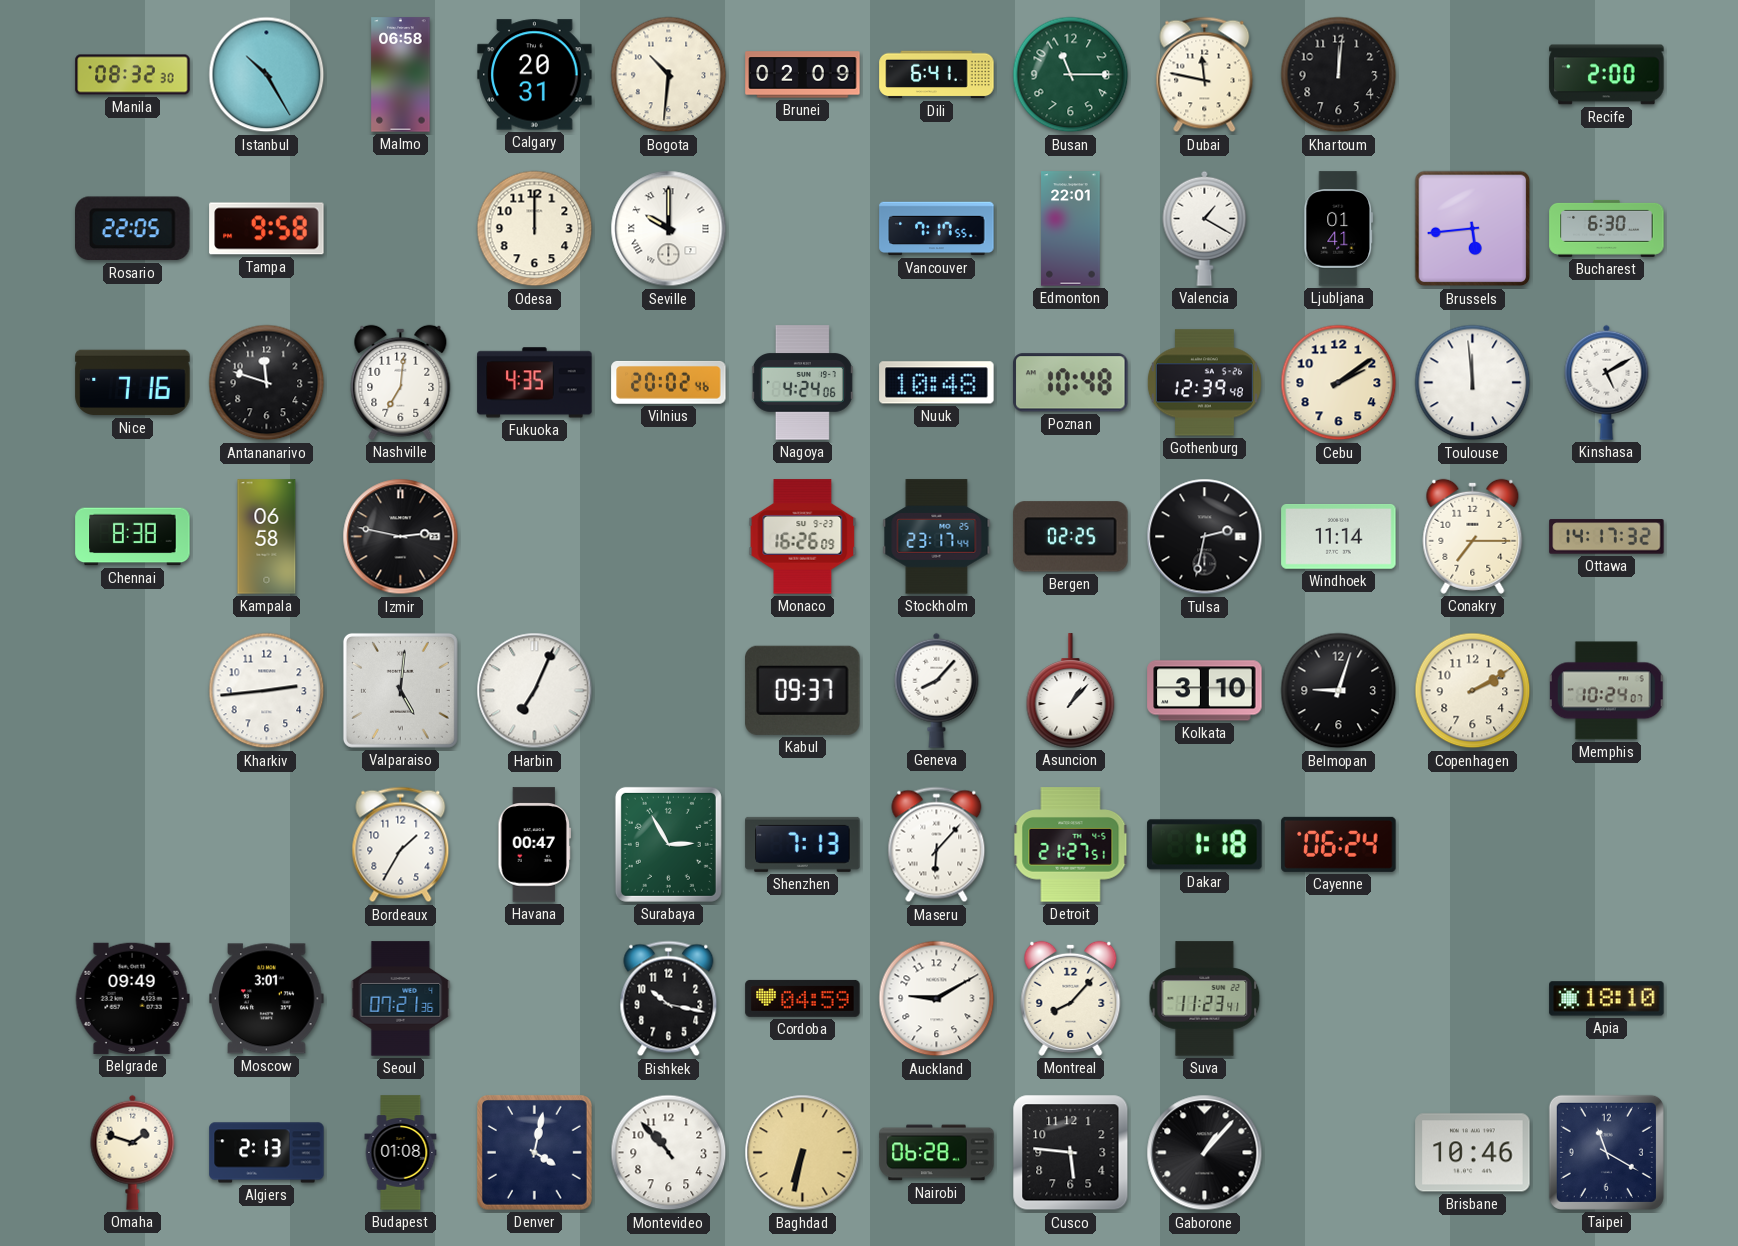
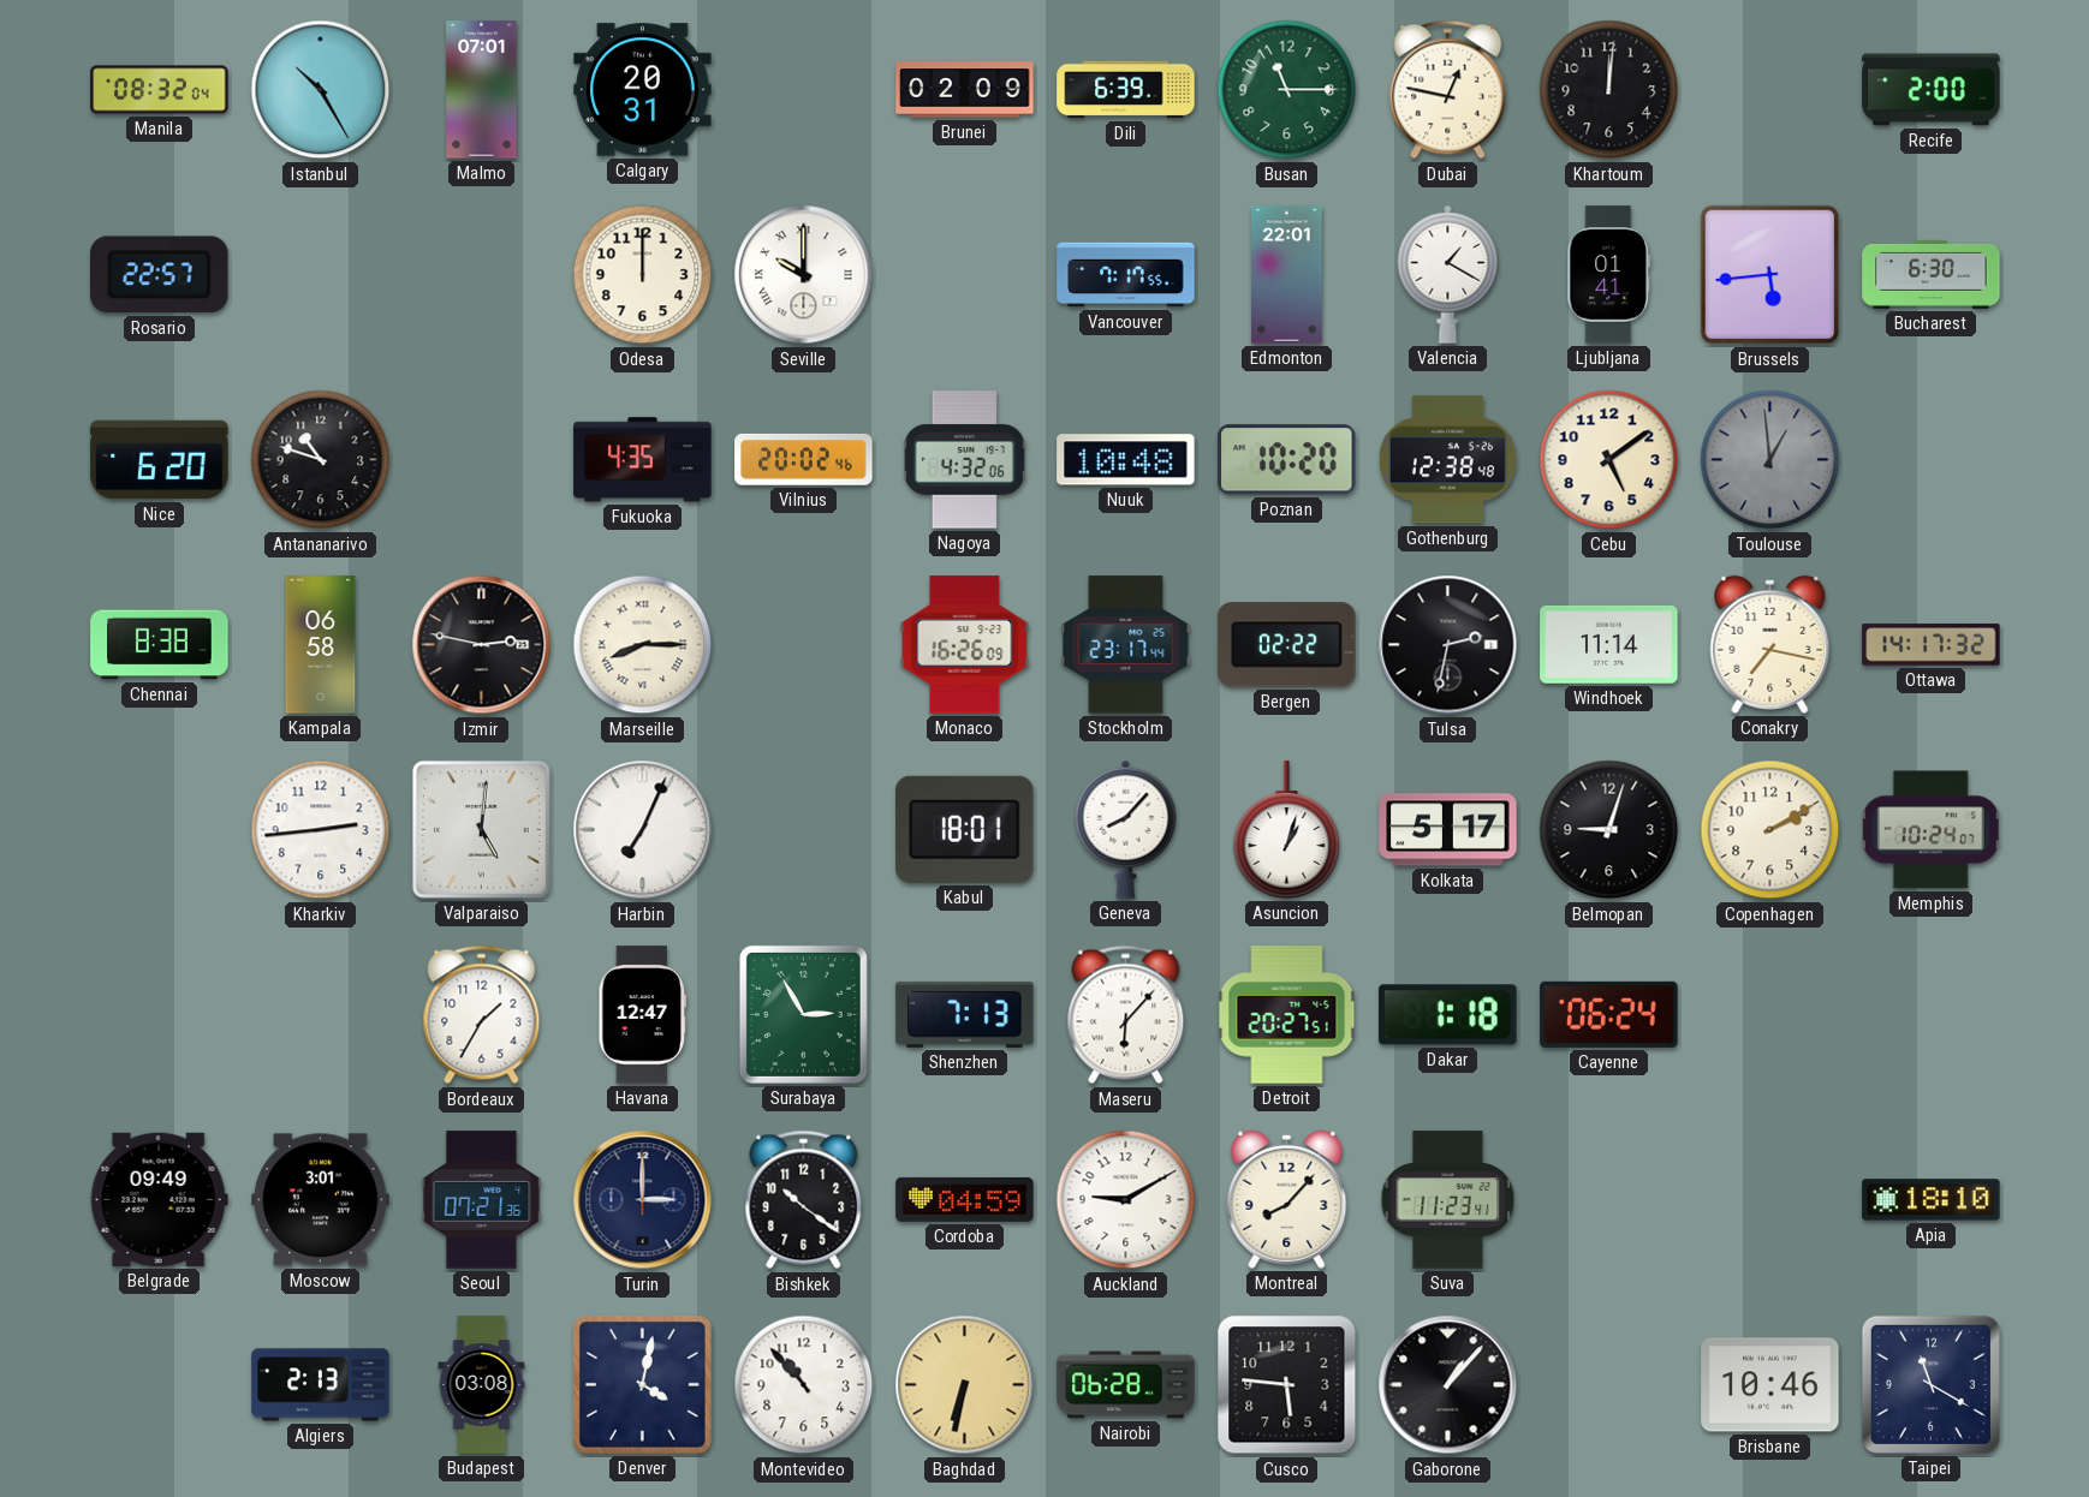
Manila: 08:32:30 -> 08:32:04
Malmo: 06:58 -> 07:01
Bogota: 10:31 -> none
Dili: 6:41 -> 6:39
Dubai: 11:47 -> 12:47
Rosario: 22:05 -> 22:57
Tampa: 9:58 -> none
Nice: 7:16 -> 6:20
Antananarivo: 11:48 -> 10:48
Nashville: 7:01 -> none
Nagoya: 4:24 -> 4:32
Poznan: 10:48 -> 10:20
Gothenburg: 12:39 -> 12:38
Cebu: 2:09 -> 5:09
Toulouse: 11:59 -> 12:59
Toulouse dial: white -> grey
Kinshasa: 5:10 -> none
Marseille: none -> 8:15
Bergen: 02:25 -> 02:22
Conakry: 7:15 -> 7:17
Kabul: 09:37 -> 18:01
Asuncion: 1:07 -> 1:03
Kolkata: 3:10 -> 5:17
Havana: 00:47 -> 12:47
Detroit: 21:27 -> 20:27
Turin: none -> 3:00
Bishkek: 10:17 -> 10:21
Omaha: 1:48 -> none
Budapest: 01:08 -> 03:08
